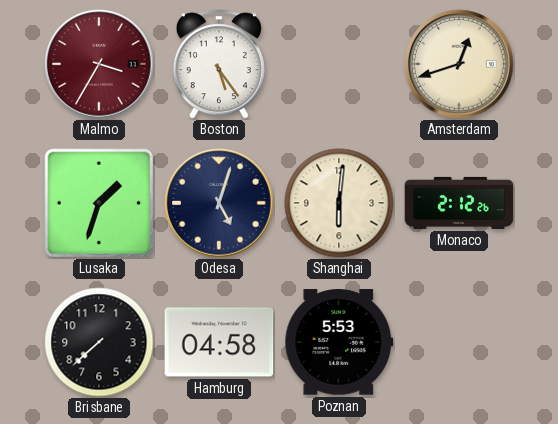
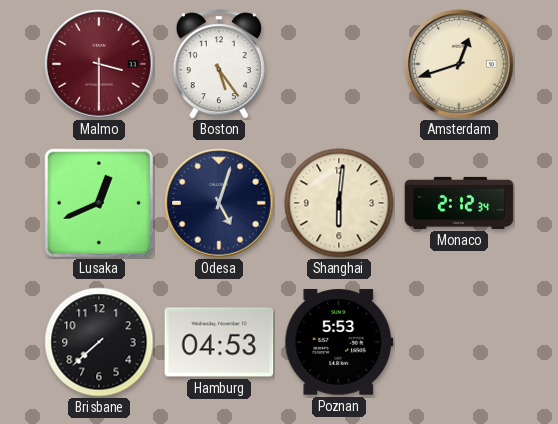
Malmo: 3:35 -> 3:30
Lusaka: 1:33 -> 12:41
Monaco: 2:12:26 -> 2:12:34
Hamburg: 04:58 -> 04:53
